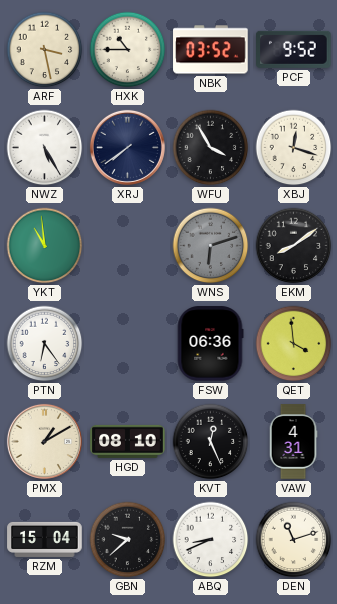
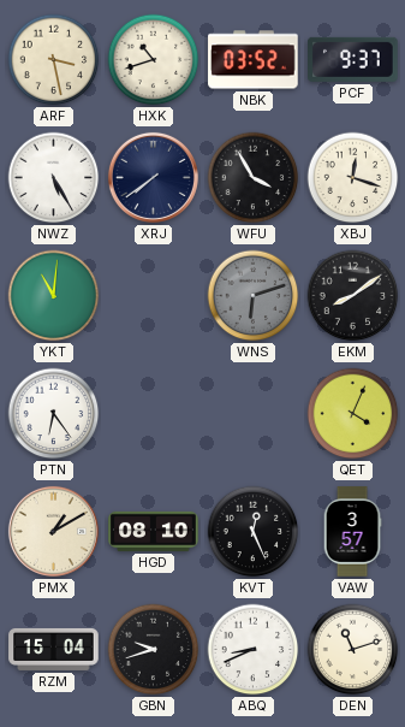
HXK: 10:45 -> 10:42
PCF: 9:52 -> 9:37
YKT: 10:59 -> 11:01
FSW: 06:36 -> none
QET: 3:59 -> 4:04
VAW: 4:31 -> 3:57
GBN: 9:38 -> 9:42
